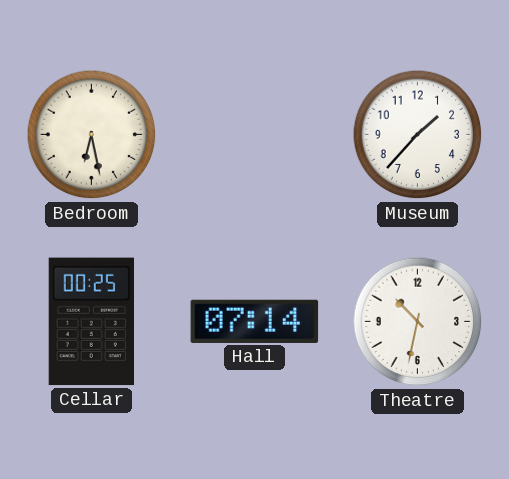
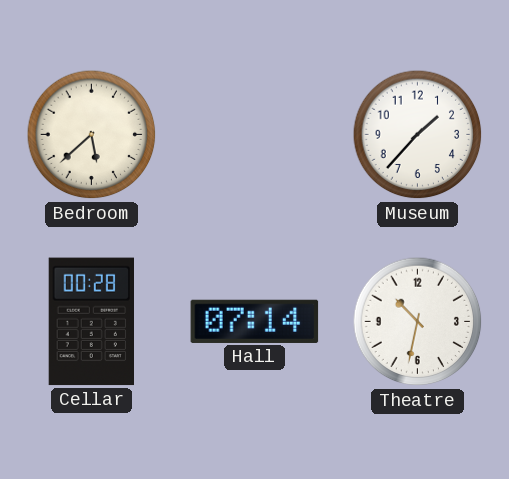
Bedroom: 6:28 -> 5:38
Cellar: 00:25 -> 00:28
